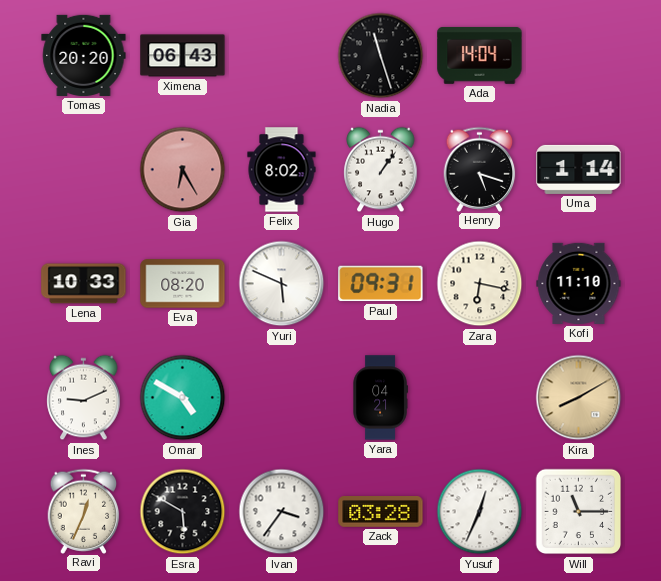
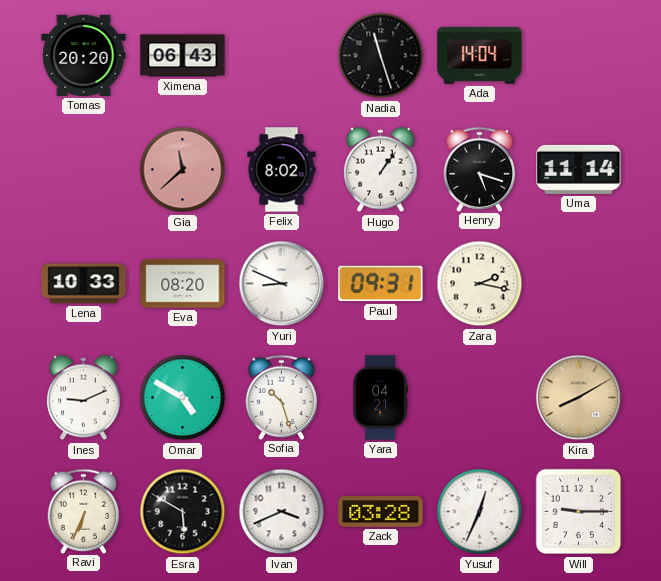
Gia: 6:25 -> 11:38
Uma: 1:14 -> 11:14
Yuri: 5:49 -> 8:49
Zara: 6:17 -> 2:17
Kofi: 11:10 -> none
Sofia: none -> 10:27
Ravi: 12:34 -> 6:34
Ivan: 3:36 -> 3:41
Will: 11:15 -> 9:15
